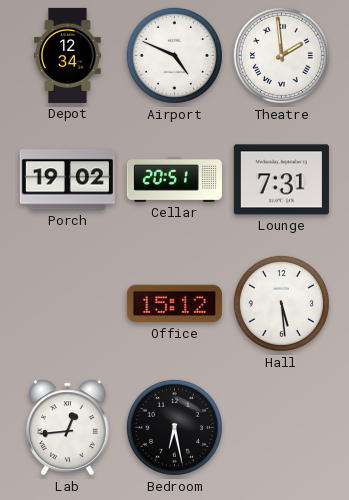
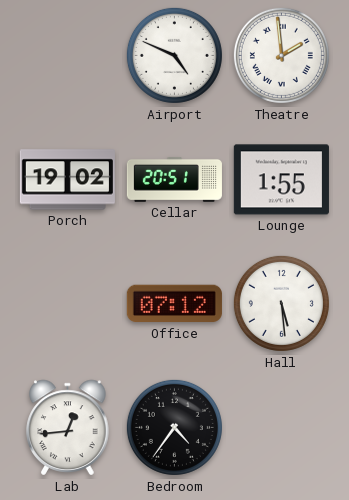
Depot: 12:34 -> none
Lounge: 7:31 -> 1:55
Office: 15:12 -> 07:12
Bedroom: 6:28 -> 4:36
